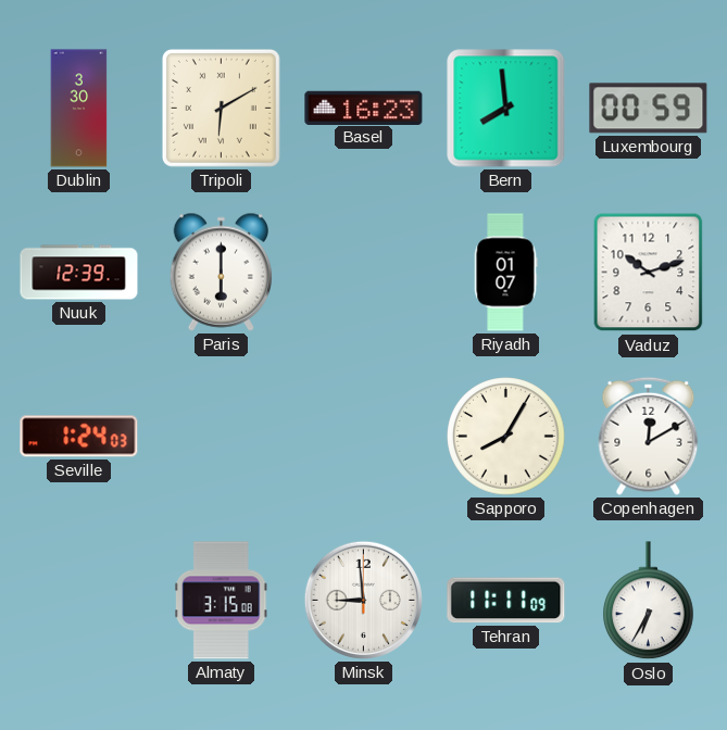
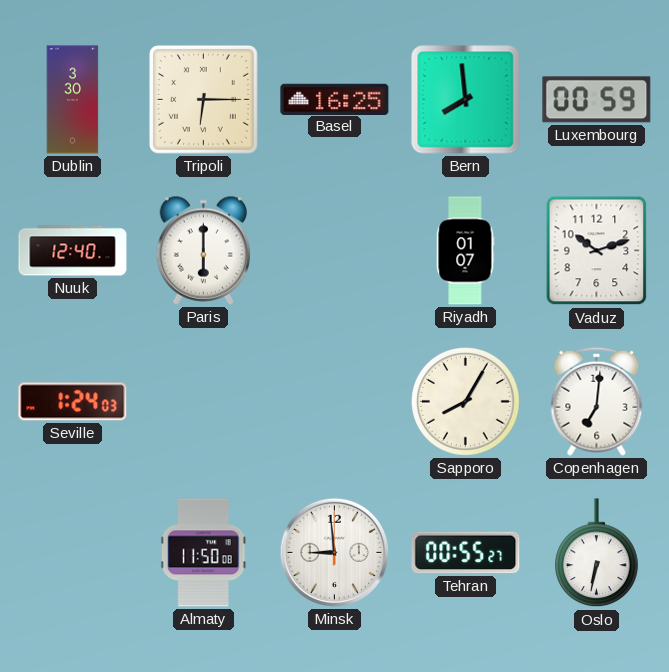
Tripoli: 6:10 -> 6:15
Basel: 16:23 -> 16:25
Nuuk: 12:39 -> 12:40
Copenhagen: 12:10 -> 7:01
Almaty: 3:15 -> 11:50
Tehran: 11:11 -> 00:55
Oslo: 6:35 -> 6:32
